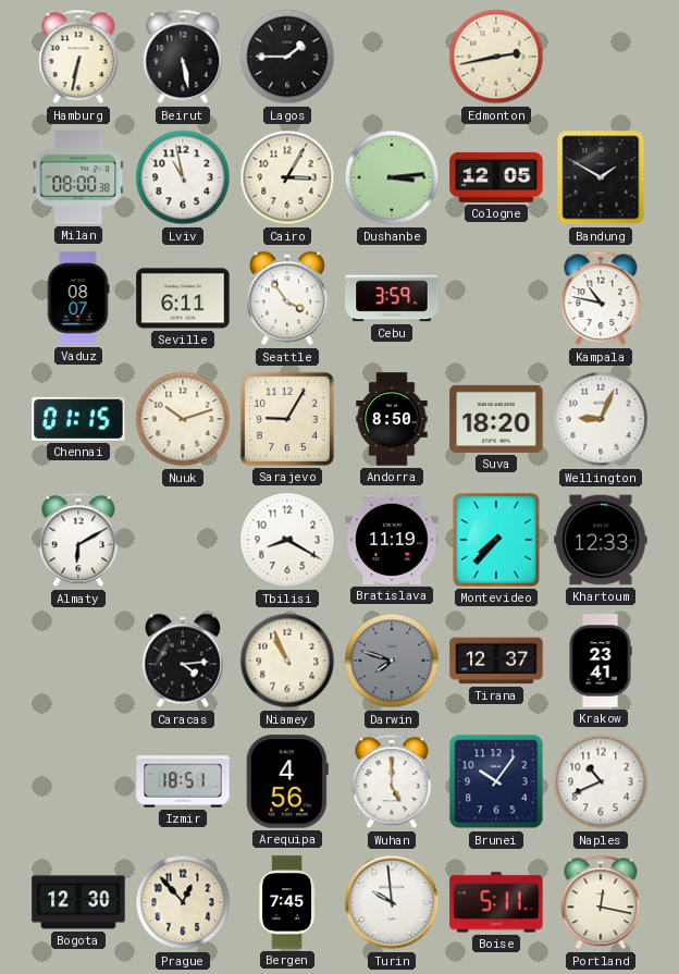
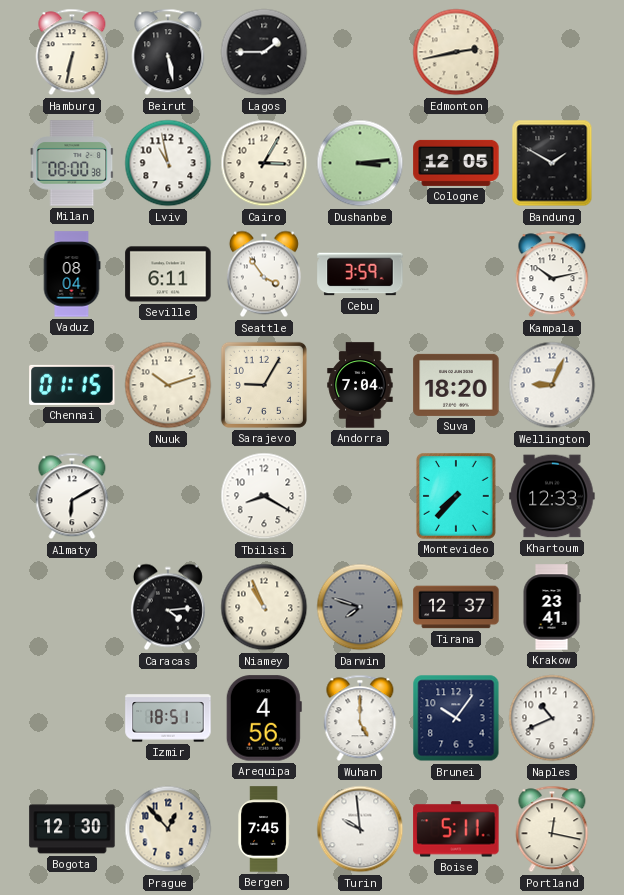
Vaduz: 08:07 -> 08:04
Kampala: 10:47 -> 10:13
Andorra: 8:50 -> 7:04
Bratislava: 11:19 -> none
